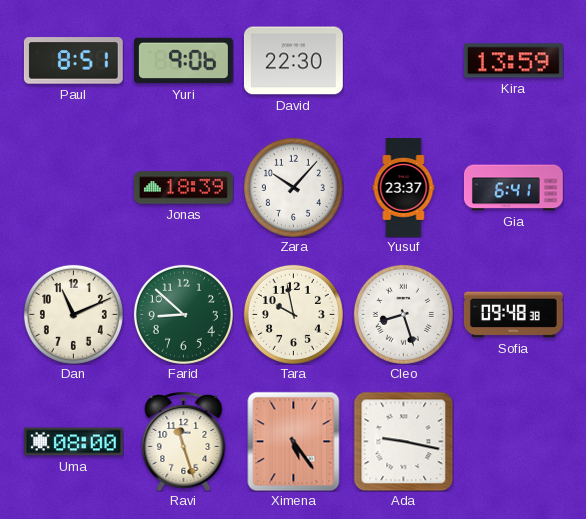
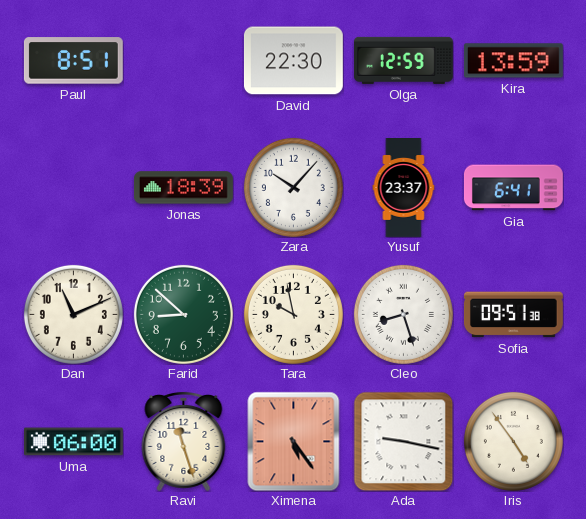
Yuri: 9:06 -> none
Olga: none -> 12:59
Sofia: 09:48 -> 09:51
Uma: 08:00 -> 06:00
Iris: none -> 4:54
